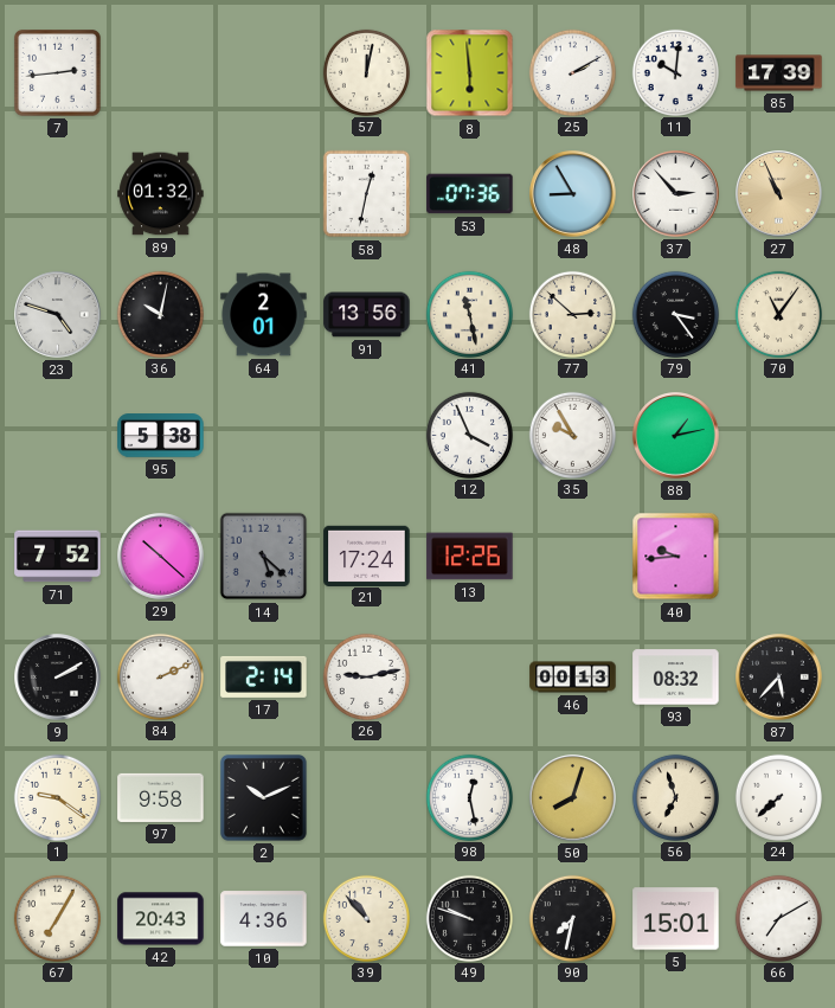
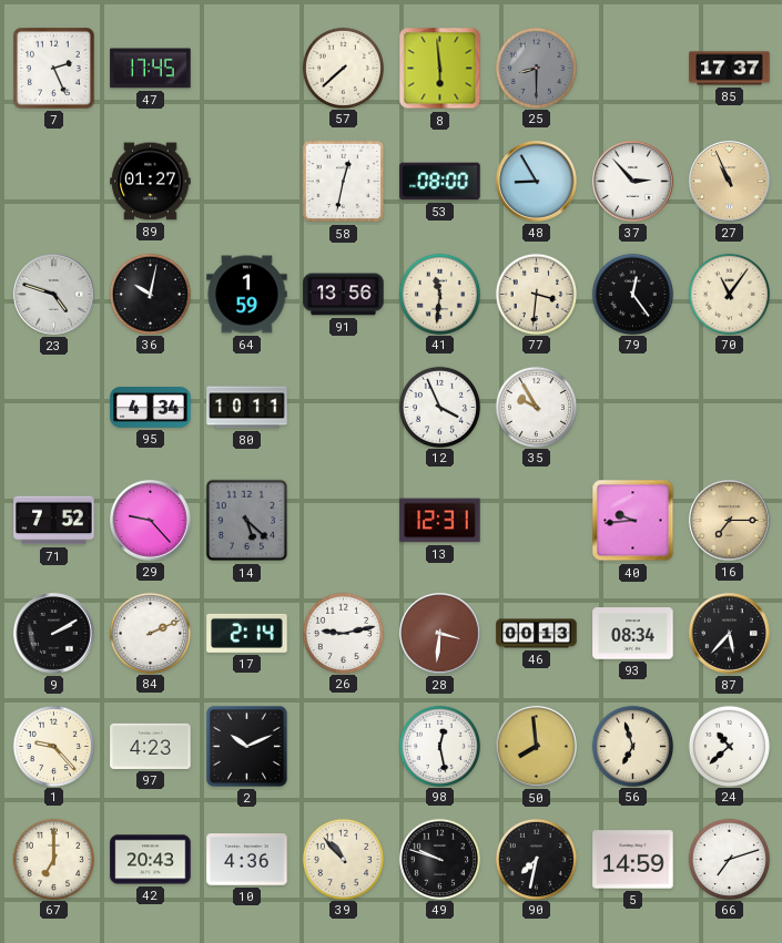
7: 2:44 -> 2:26
47: none -> 17:45
57: 12:02 -> 7:38
25: 2:10 -> 8:30
25 dial: white -> grey
11: 10:01 -> none
85: 17:39 -> 17:37
89: 01:32 -> 01:27
53: 07:36 -> 08:00
64: 2:01 -> 1:59
41: 11:28 -> 11:31
77: 2:52 -> 3:31
79: 3:24 -> 12:24
95: 5:38 -> 4:34
80: none -> 10:11
88: 1:13 -> none
29: 10:22 -> 9:23
21: 17:24 -> none
13: 12:26 -> 12:31
16: none -> 7:15
28: none -> 3:31
93: 08:32 -> 08:34
1: 9:21 -> 9:23
97: 9:58 -> 4:23
50: 8:03 -> 7:59
24: 7:38 -> 10:38
67: 7:05 -> 7:00
5: 15:01 -> 14:59
66: 7:10 -> 7:12
